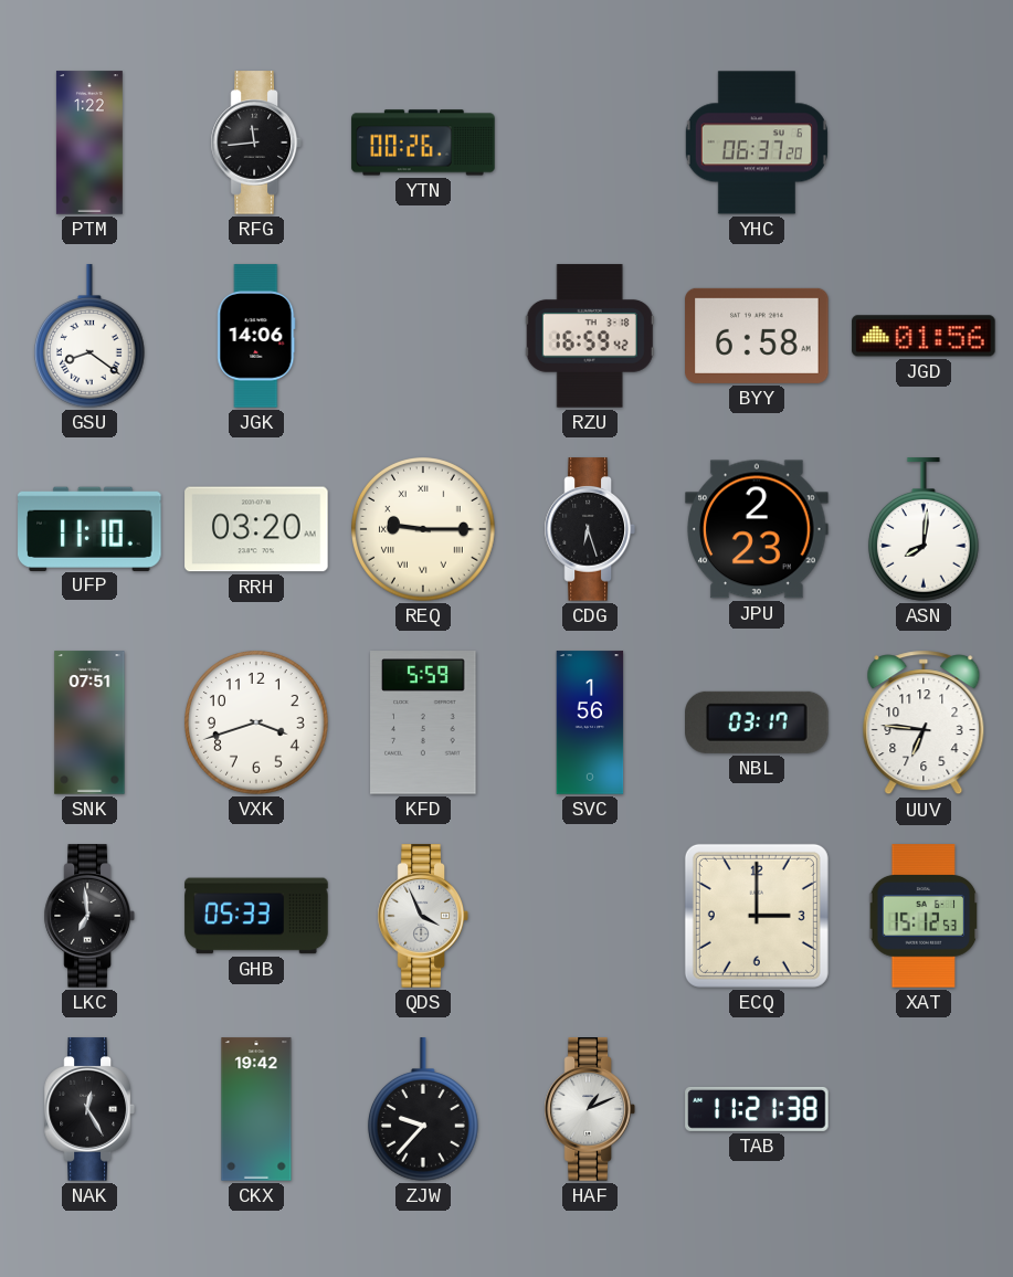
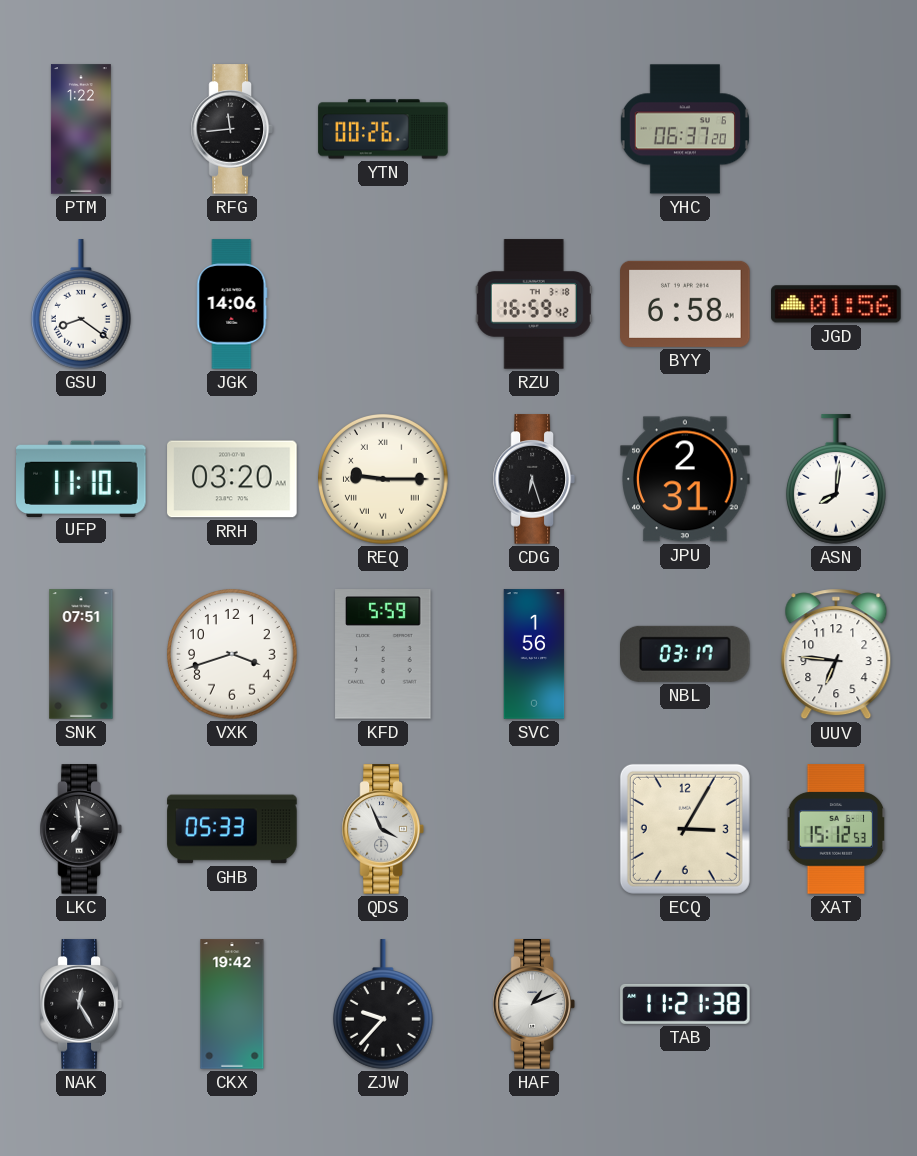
JPU: 2:23 -> 2:31
ECQ: 3:00 -> 3:05
